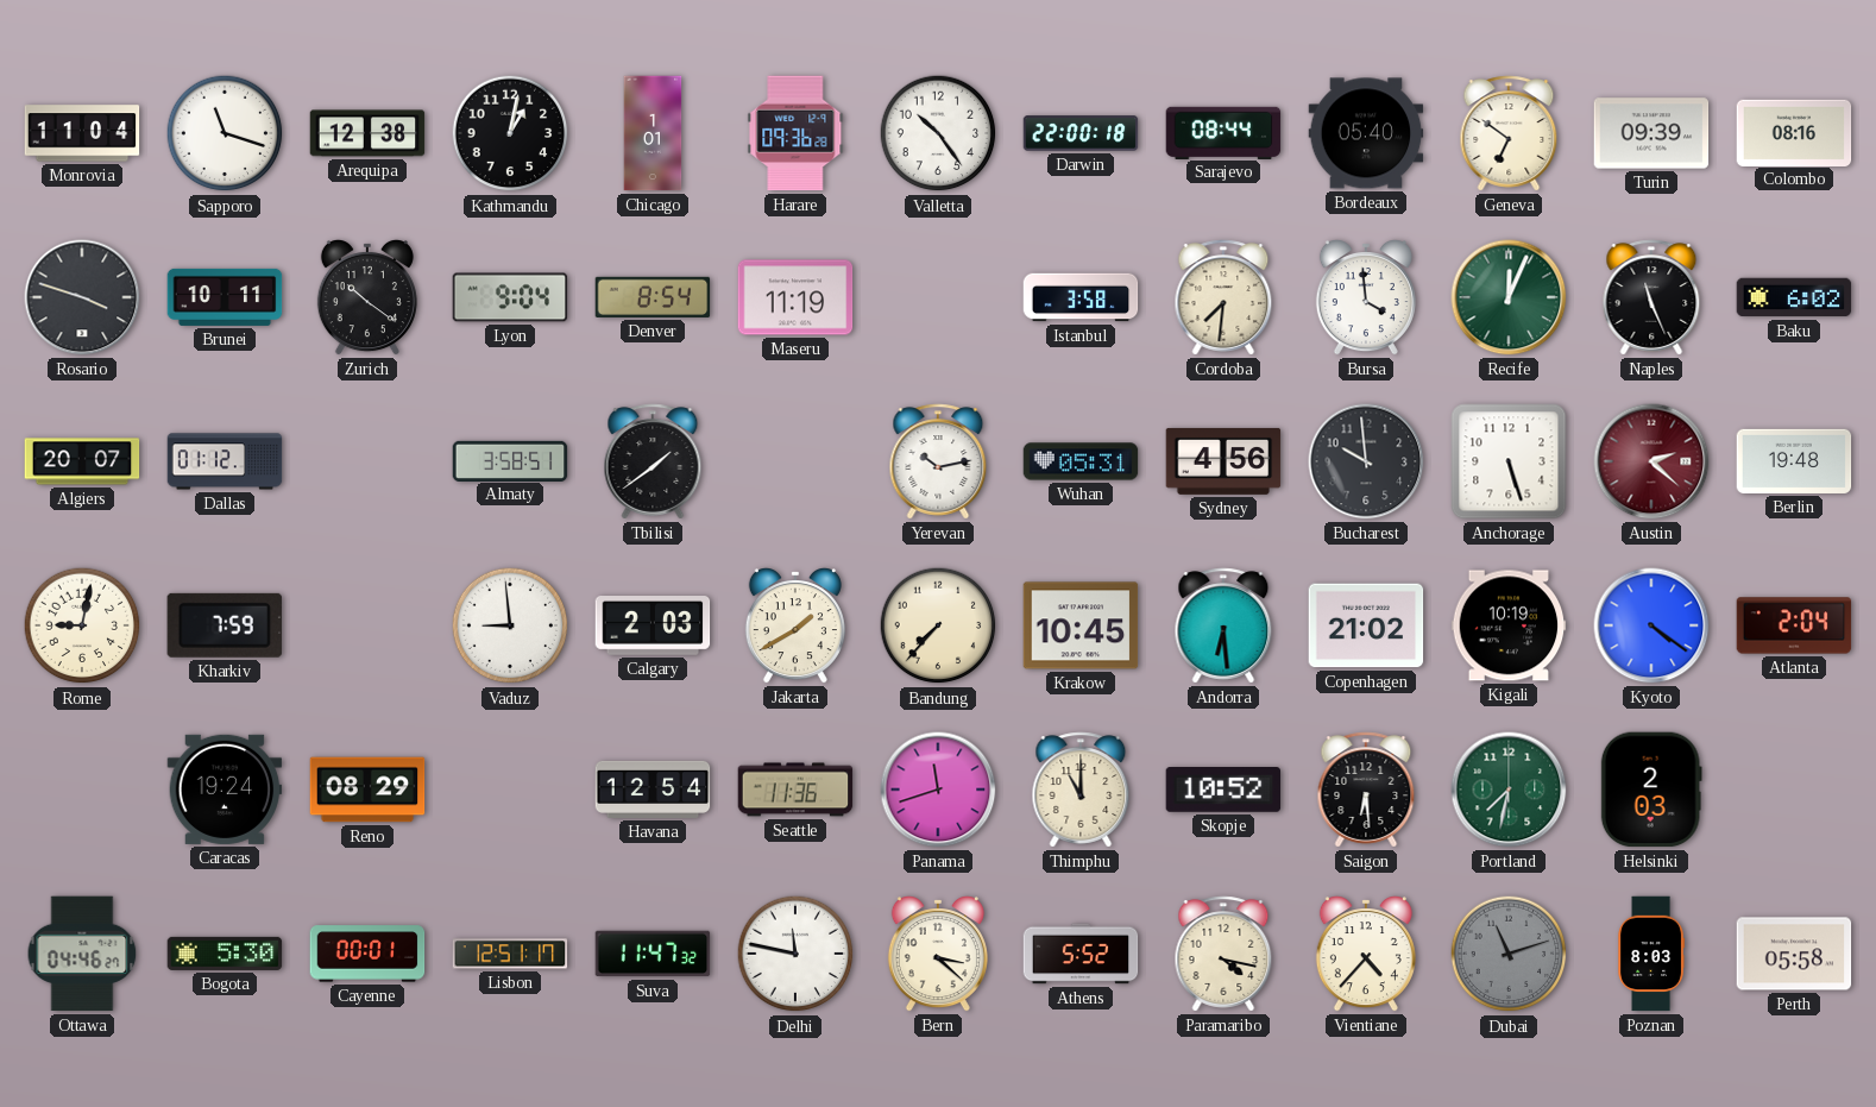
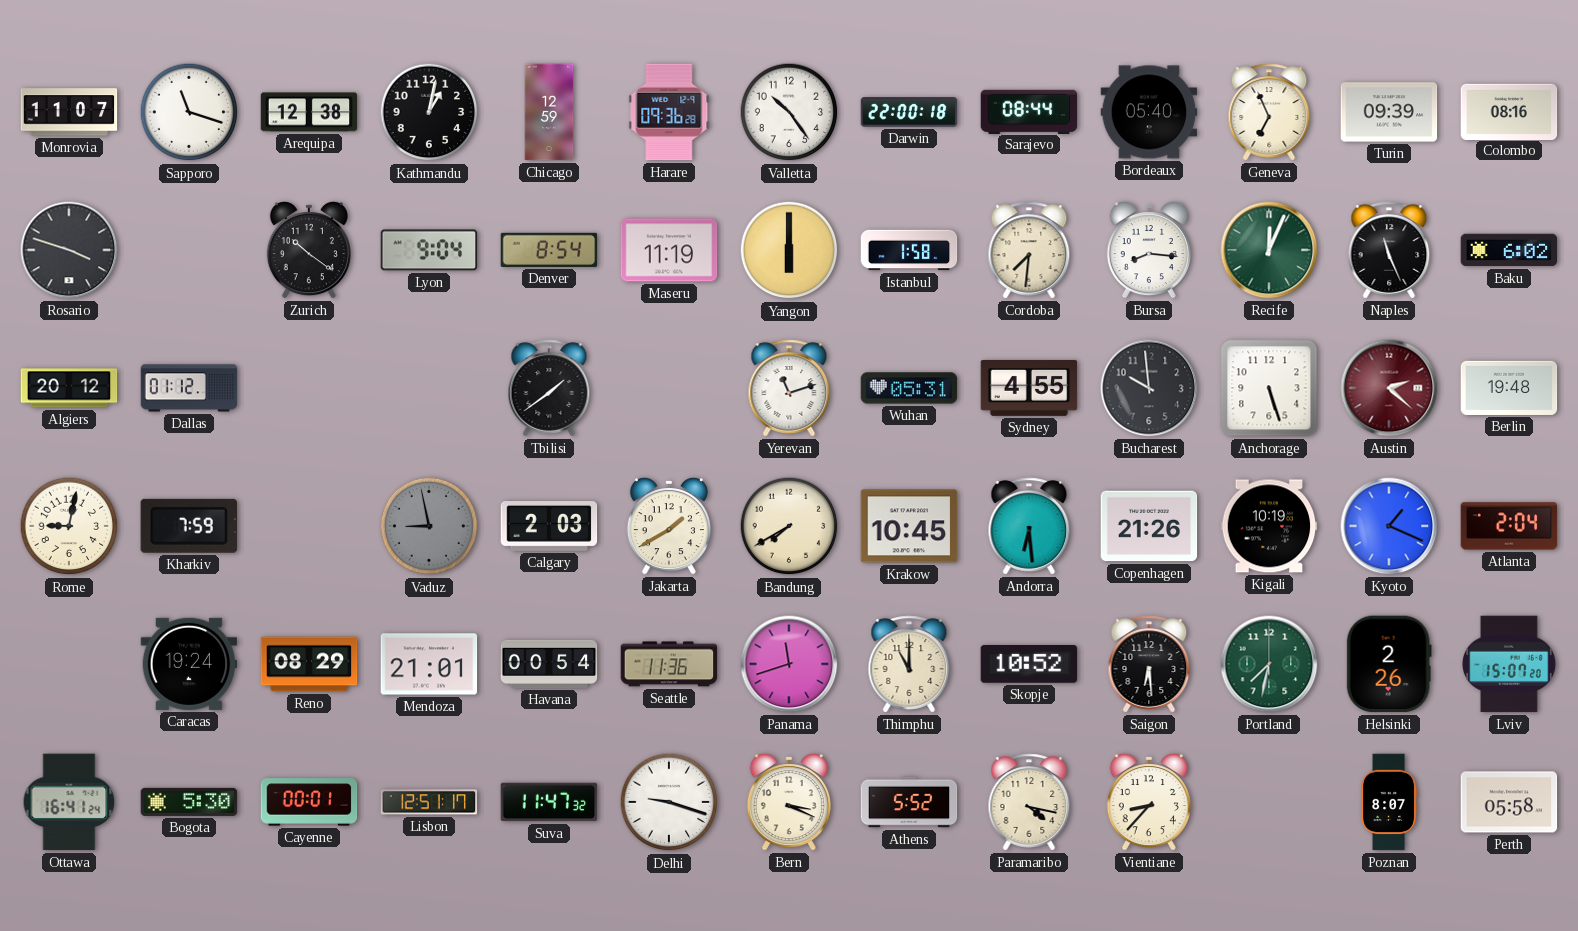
Monrovia: 11:04 -> 11:07
Chicago: 1:01 -> 12:59
Geneva: 6:51 -> 6:56
Brunei: 10:11 -> none
Yangon: none -> 6:00
Istanbul: 3:58 -> 1:58
Bursa: 3:59 -> 8:16
Algiers: 20:07 -> 20:12
Almaty: 3:58 -> none
Yerevan: 10:13 -> 11:12
Sydney: 4:56 -> 4:55
Vaduz: 8:59 -> 8:58
Vaduz dial: white -> grey
Bandung: 7:37 -> 7:40
Copenhagen: 21:02 -> 21:26
Kyoto: 4:21 -> 1:19
Mendoza: none -> 21:01
Havana: 12:54 -> 00:54
Helsinki: 2:03 -> 2:26
Lviv: none -> 15:07
Ottawa: 04:46 -> 16:41
Delhi: 11:47 -> 9:18
Bern: 3:22 -> 3:19
Vientiane: 4:37 -> 8:37
Dubai: 11:12 -> none
Poznan: 8:03 -> 8:07
